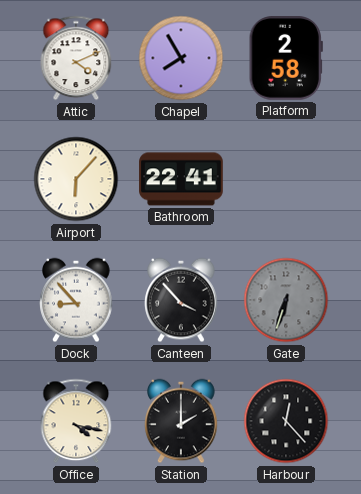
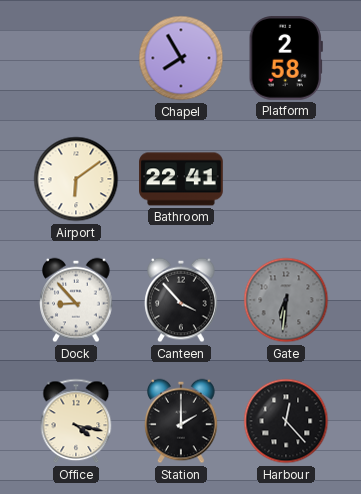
Attic: 4:11 -> none
Airport: 6:07 -> 6:09
Gate: 6:33 -> 6:31
